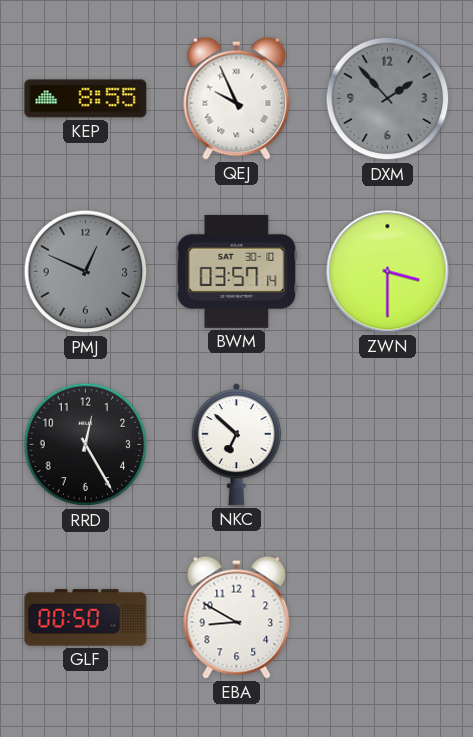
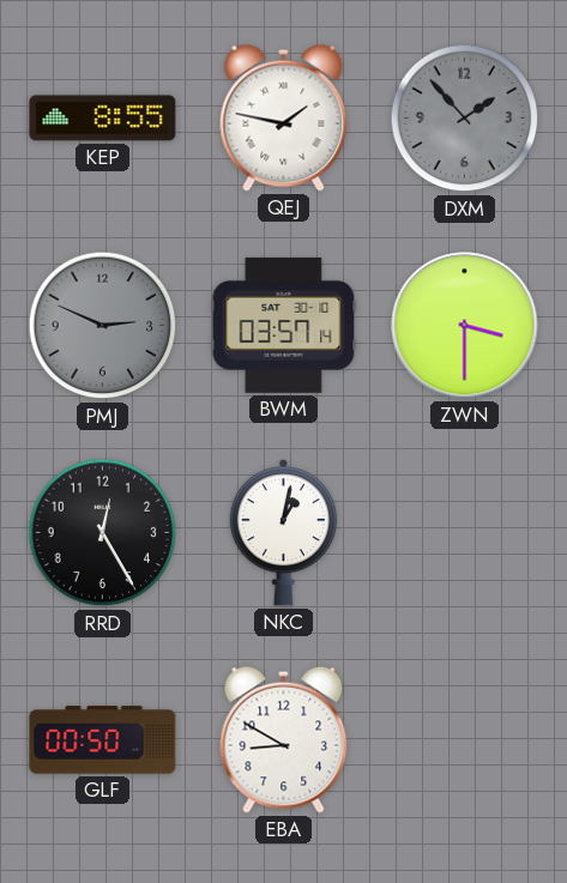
QEJ: 9:56 -> 1:47
PMJ: 12:49 -> 2:49
NKC: 6:52 -> 1:02
